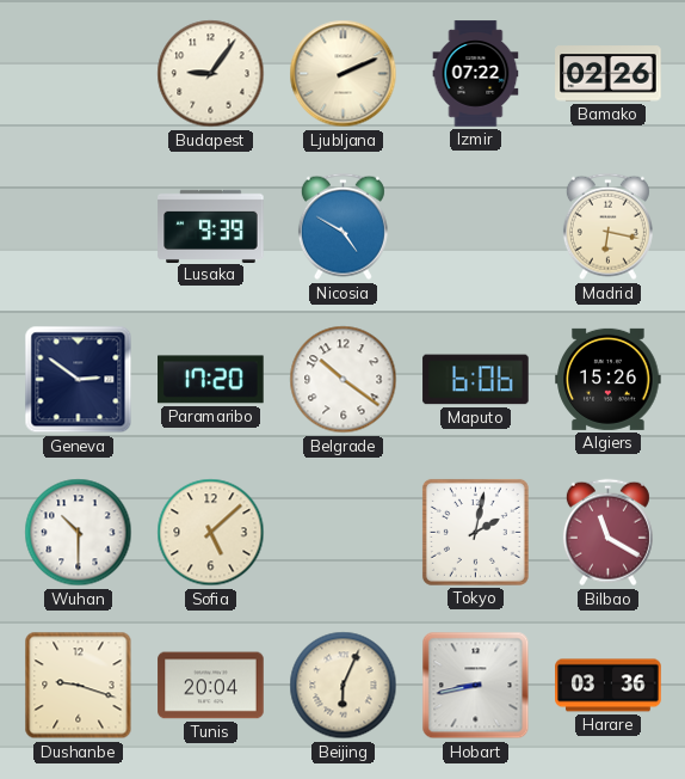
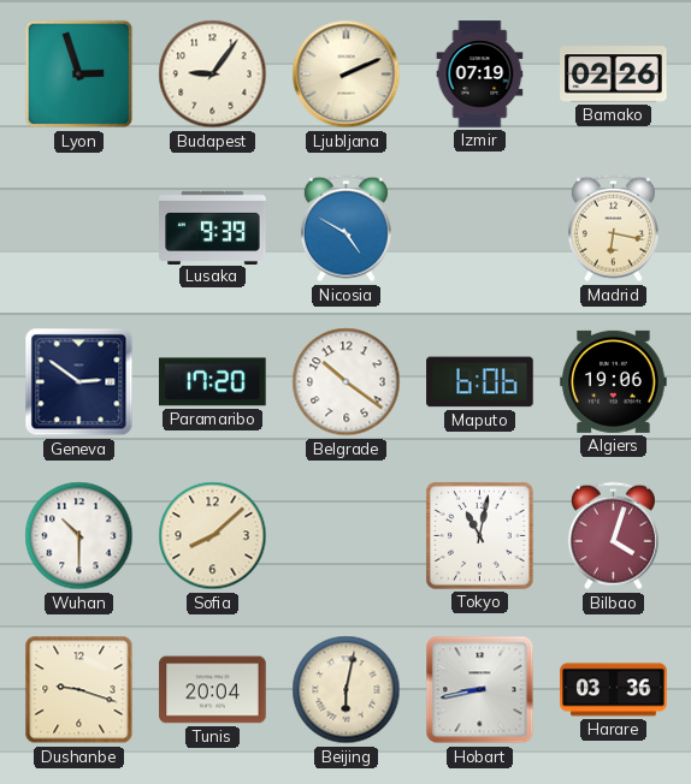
Lyon: none -> 2:57
Izmir: 07:22 -> 07:19
Algiers: 15:26 -> 19:06
Sofia: 5:08 -> 8:08
Tokyo: 2:02 -> 11:02
Bilbao: 11:20 -> 4:03
Beijing: 6:04 -> 6:02
